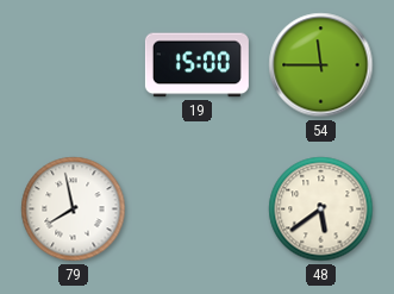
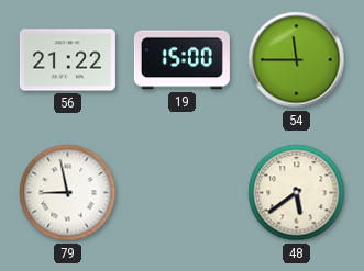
56: none -> 21:22
79: 7:58 -> 8:58
